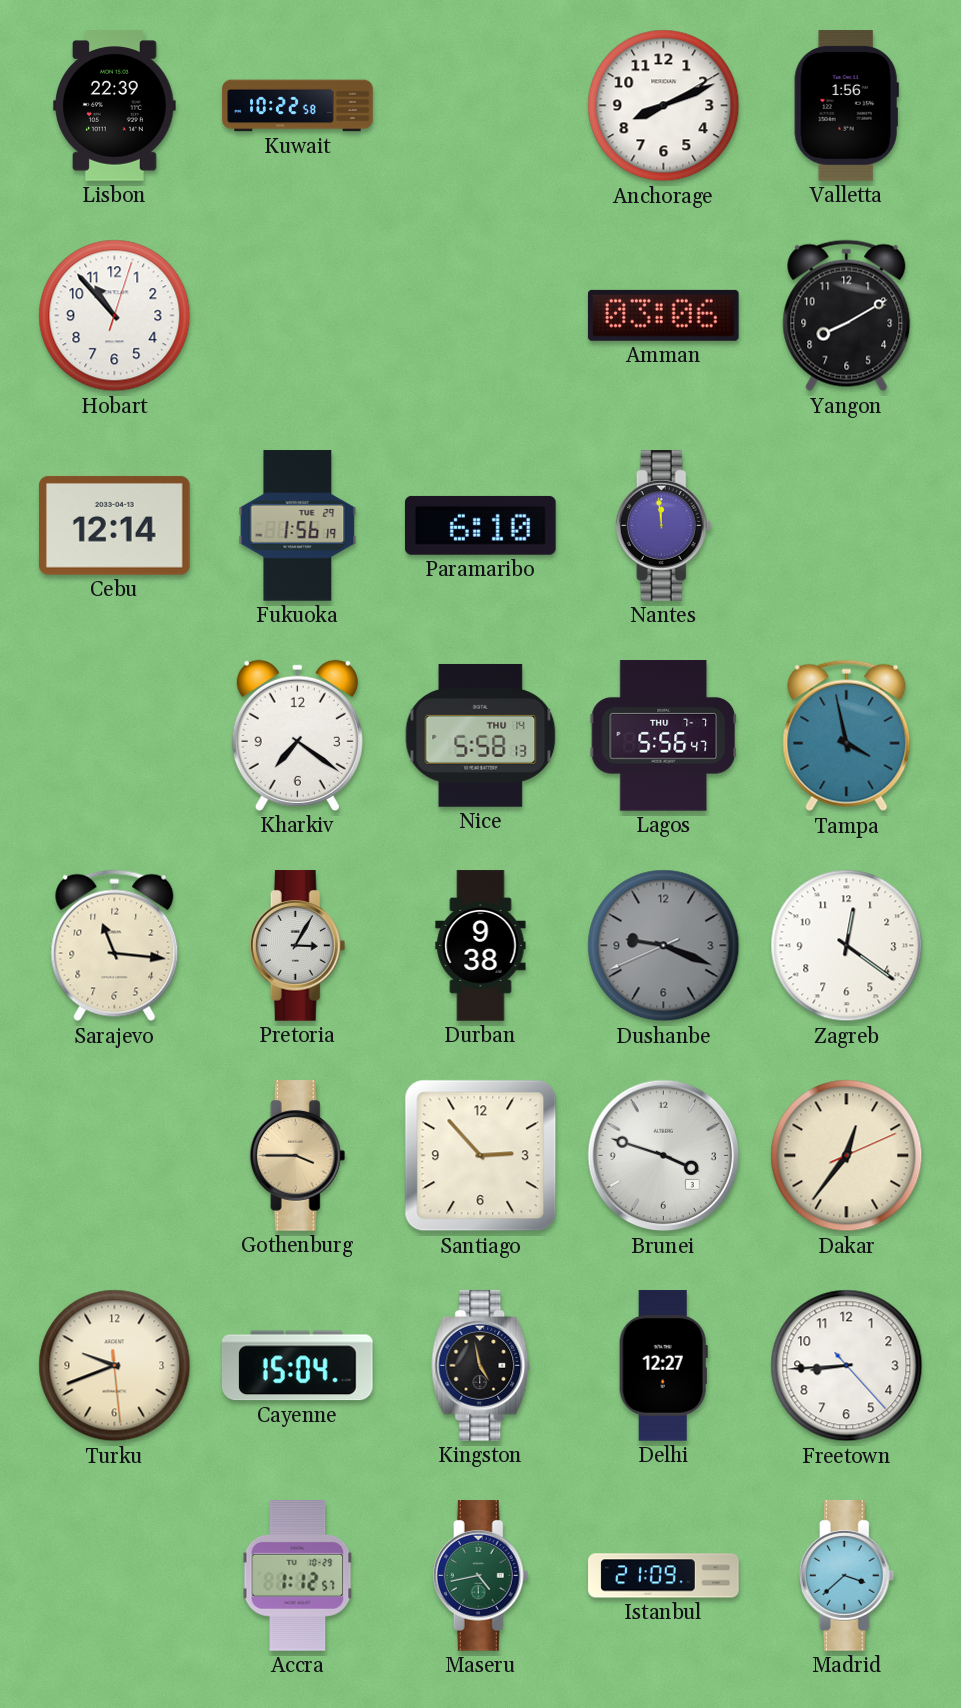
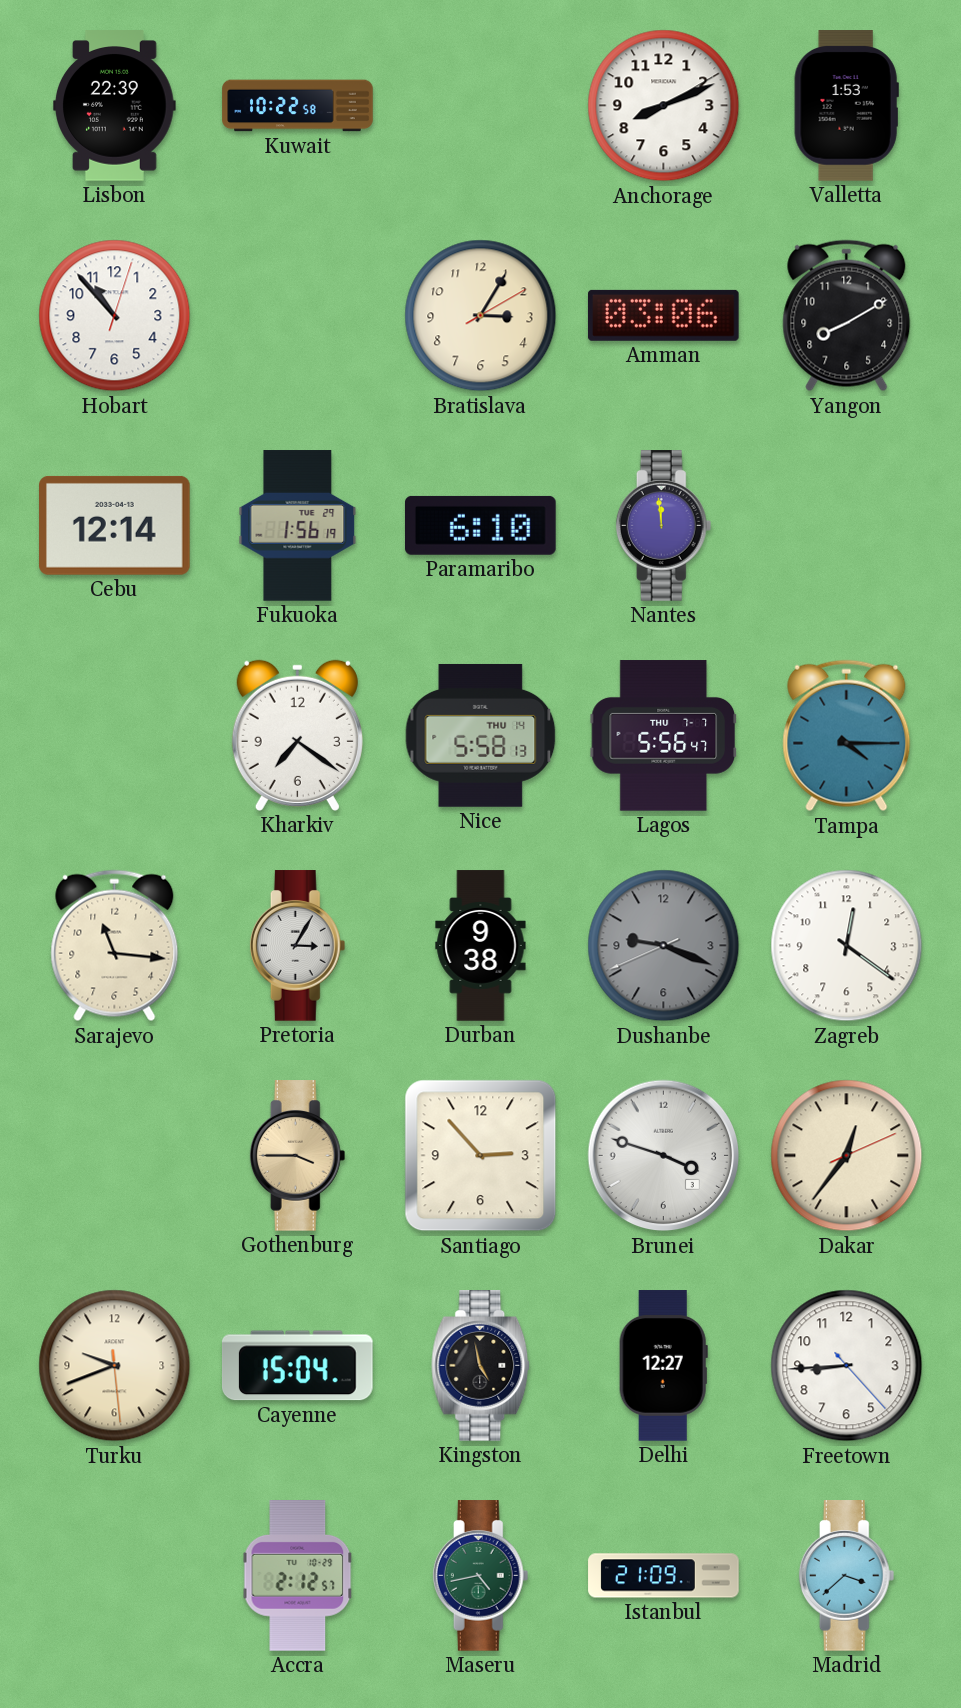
Valletta: 1:56 -> 1:53
Bratislava: none -> 3:05
Tampa: 3:58 -> 4:15
Accra: 1:12 -> 2:12
